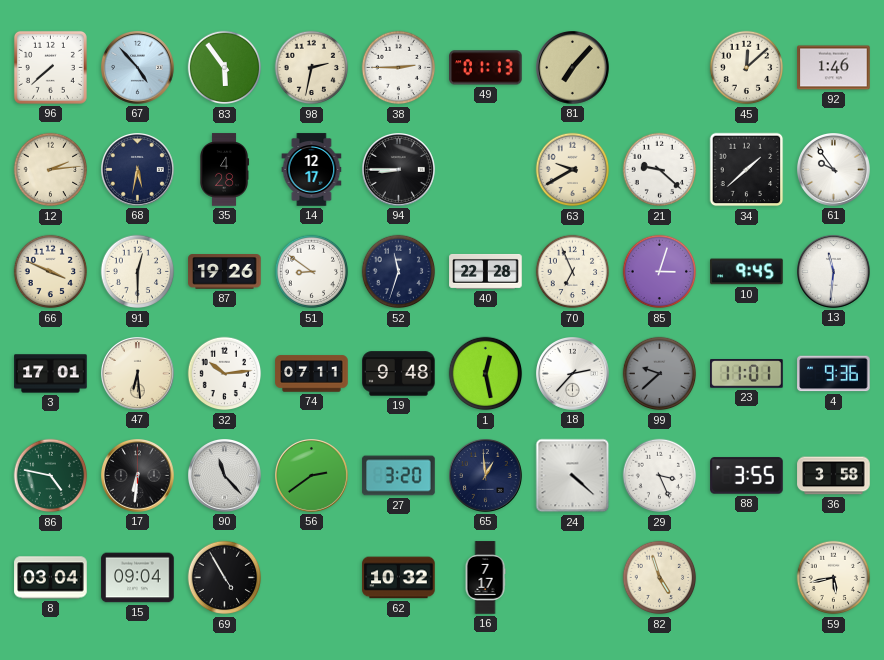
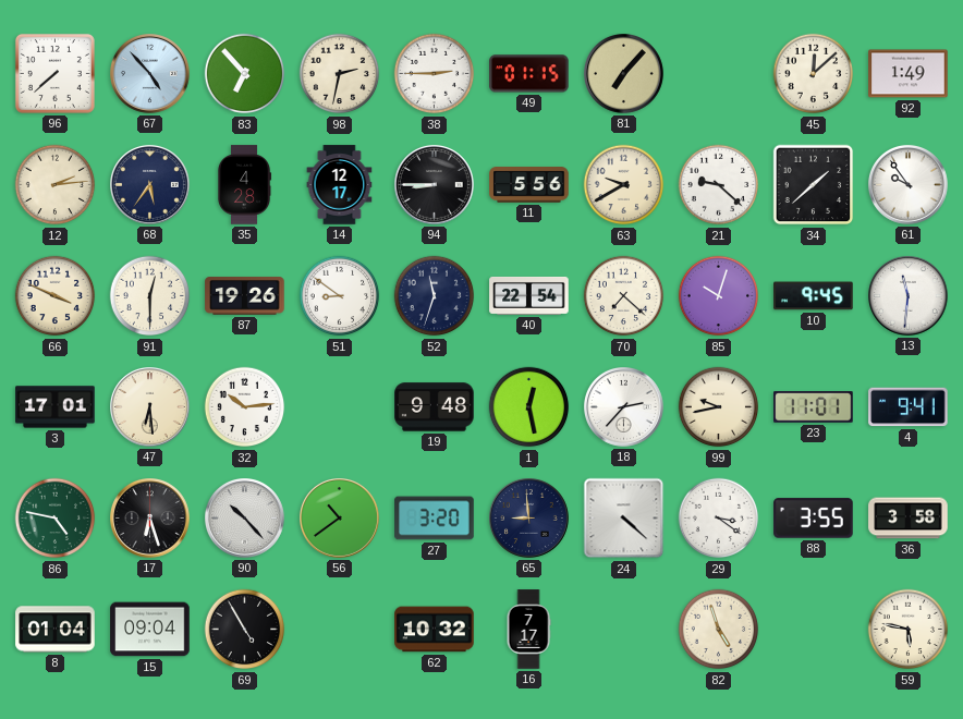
83: 5:54 -> 6:53
49: 01:13 -> 01:15
92: 1:46 -> 1:49
68: 5:32 -> 5:36
11: none -> 5:56
40: 22:28 -> 22:54
70: 6:56 -> 7:22
85: 3:03 -> 10:03
74: 07:11 -> none
99: 9:38 -> 9:43
99 dial: grey -> cream
4: 9:36 -> 9:41
17: 6:31 -> 6:27
90: 11:23 -> 10:23
56: 2:39 -> 10:39
65: 12:59 -> 8:59
29: 3:26 -> 3:21
8: 03:04 -> 01:04
59: 5:43 -> 5:47
